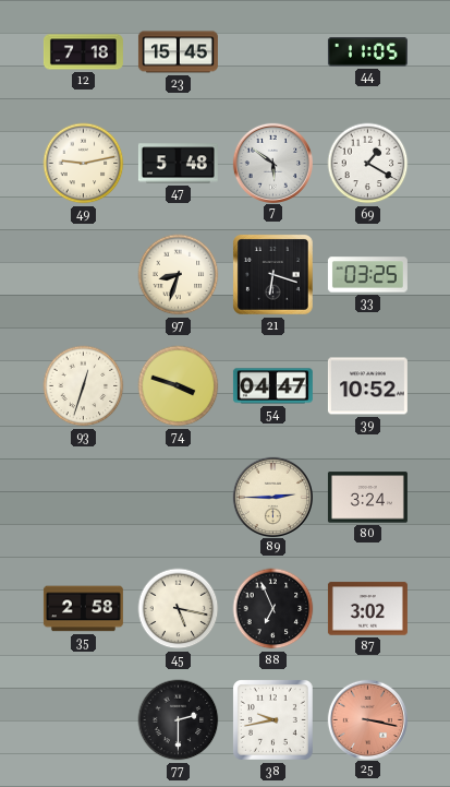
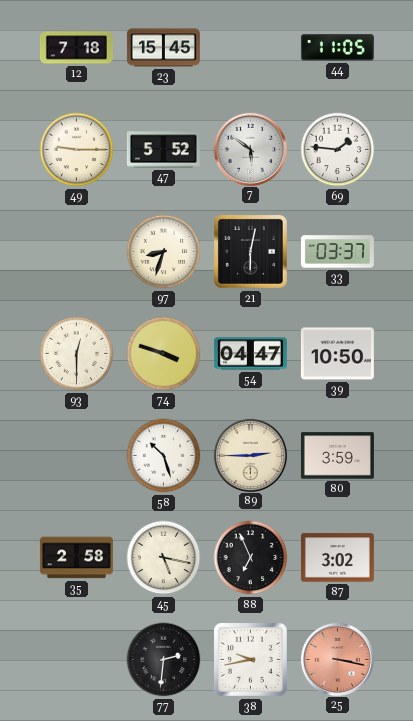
49: 9:13 -> 9:15
47: 5:48 -> 5:52
69: 1:20 -> 1:46
21: 6:18 -> 6:02
33: 03:25 -> 03:37
93: 12:33 -> 12:30
39: 10:52 -> 10:50
58: none -> 10:27
80: 3:24 -> 3:59
77: 2:30 -> 2:31
